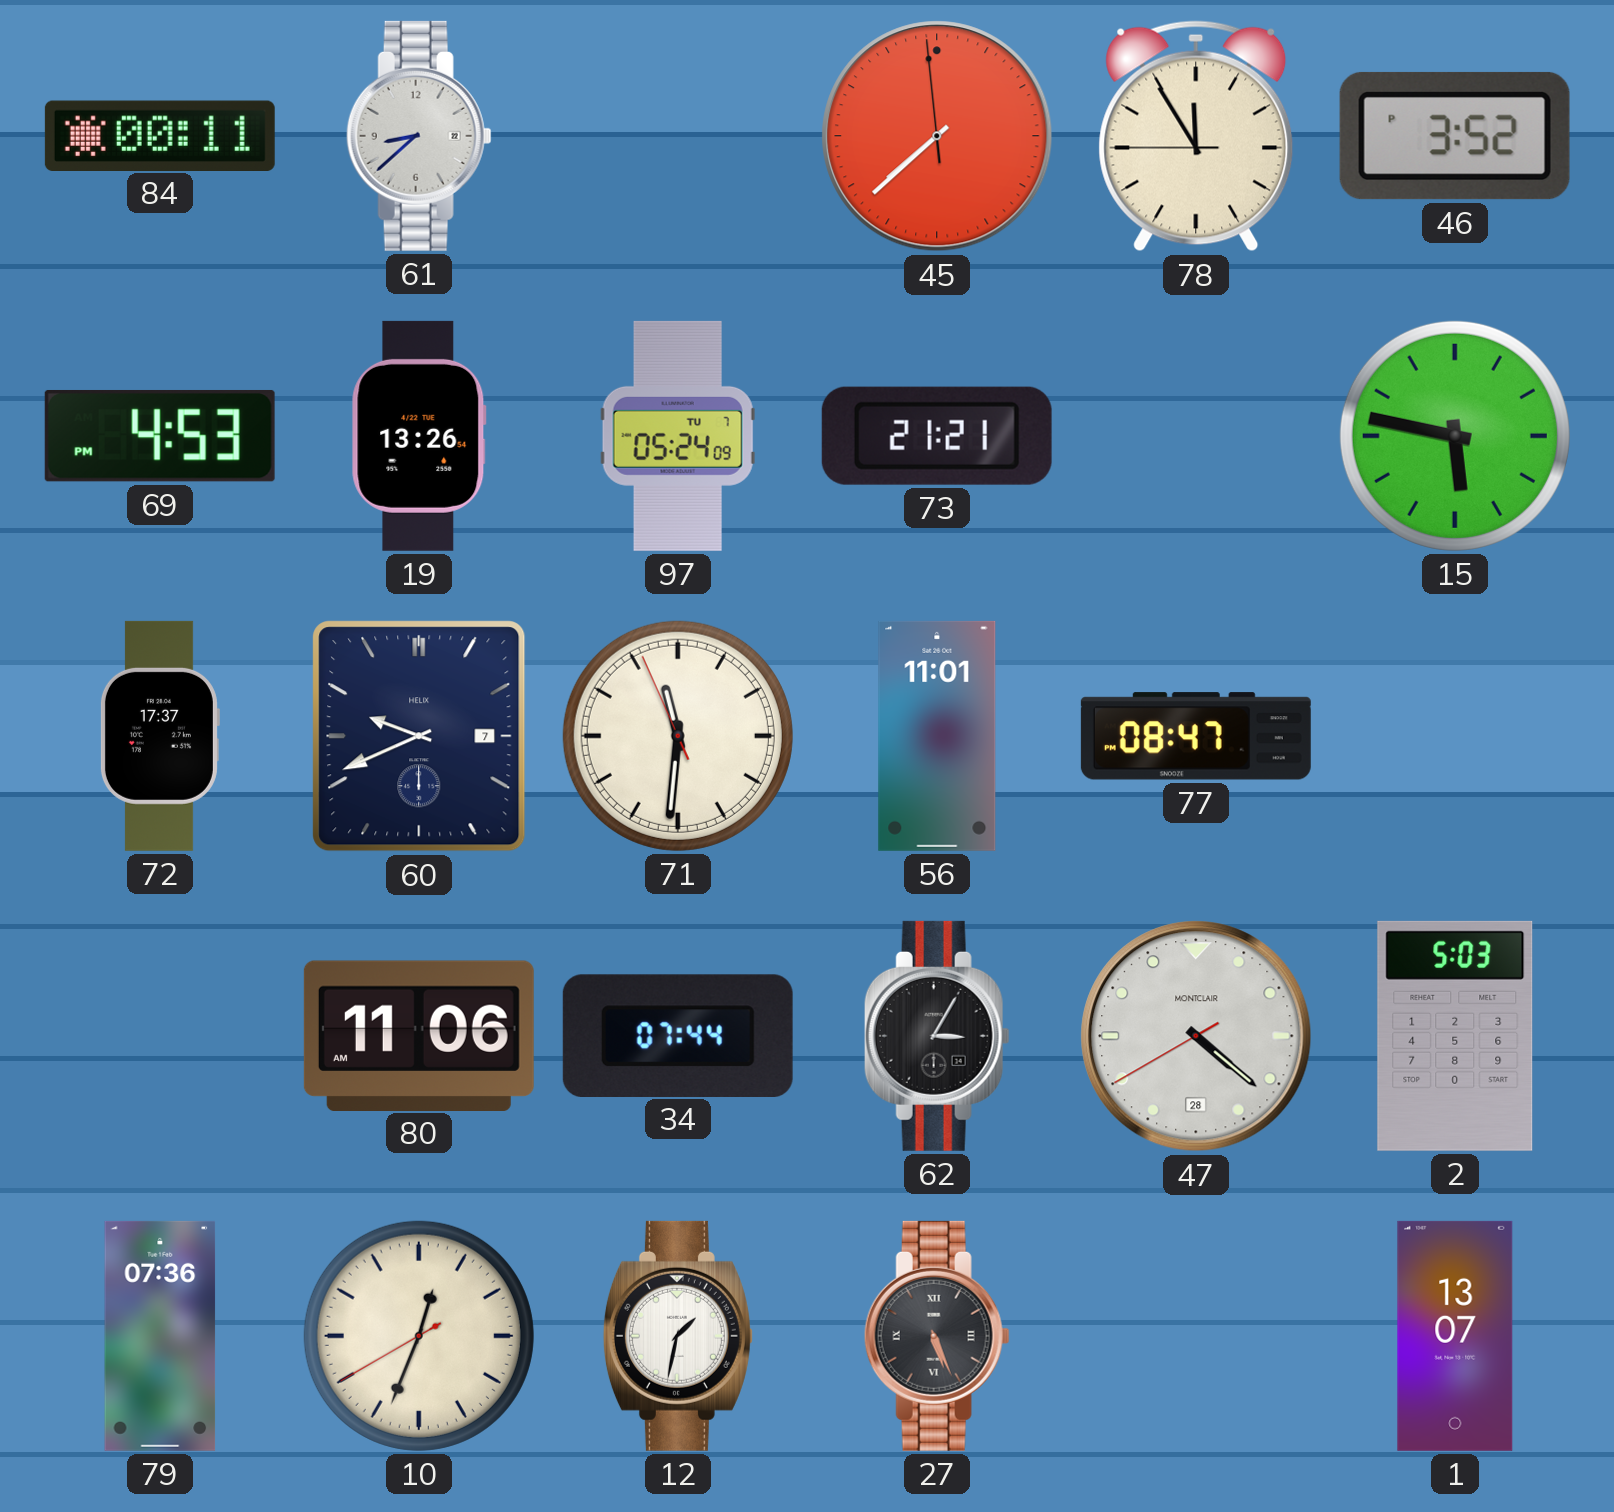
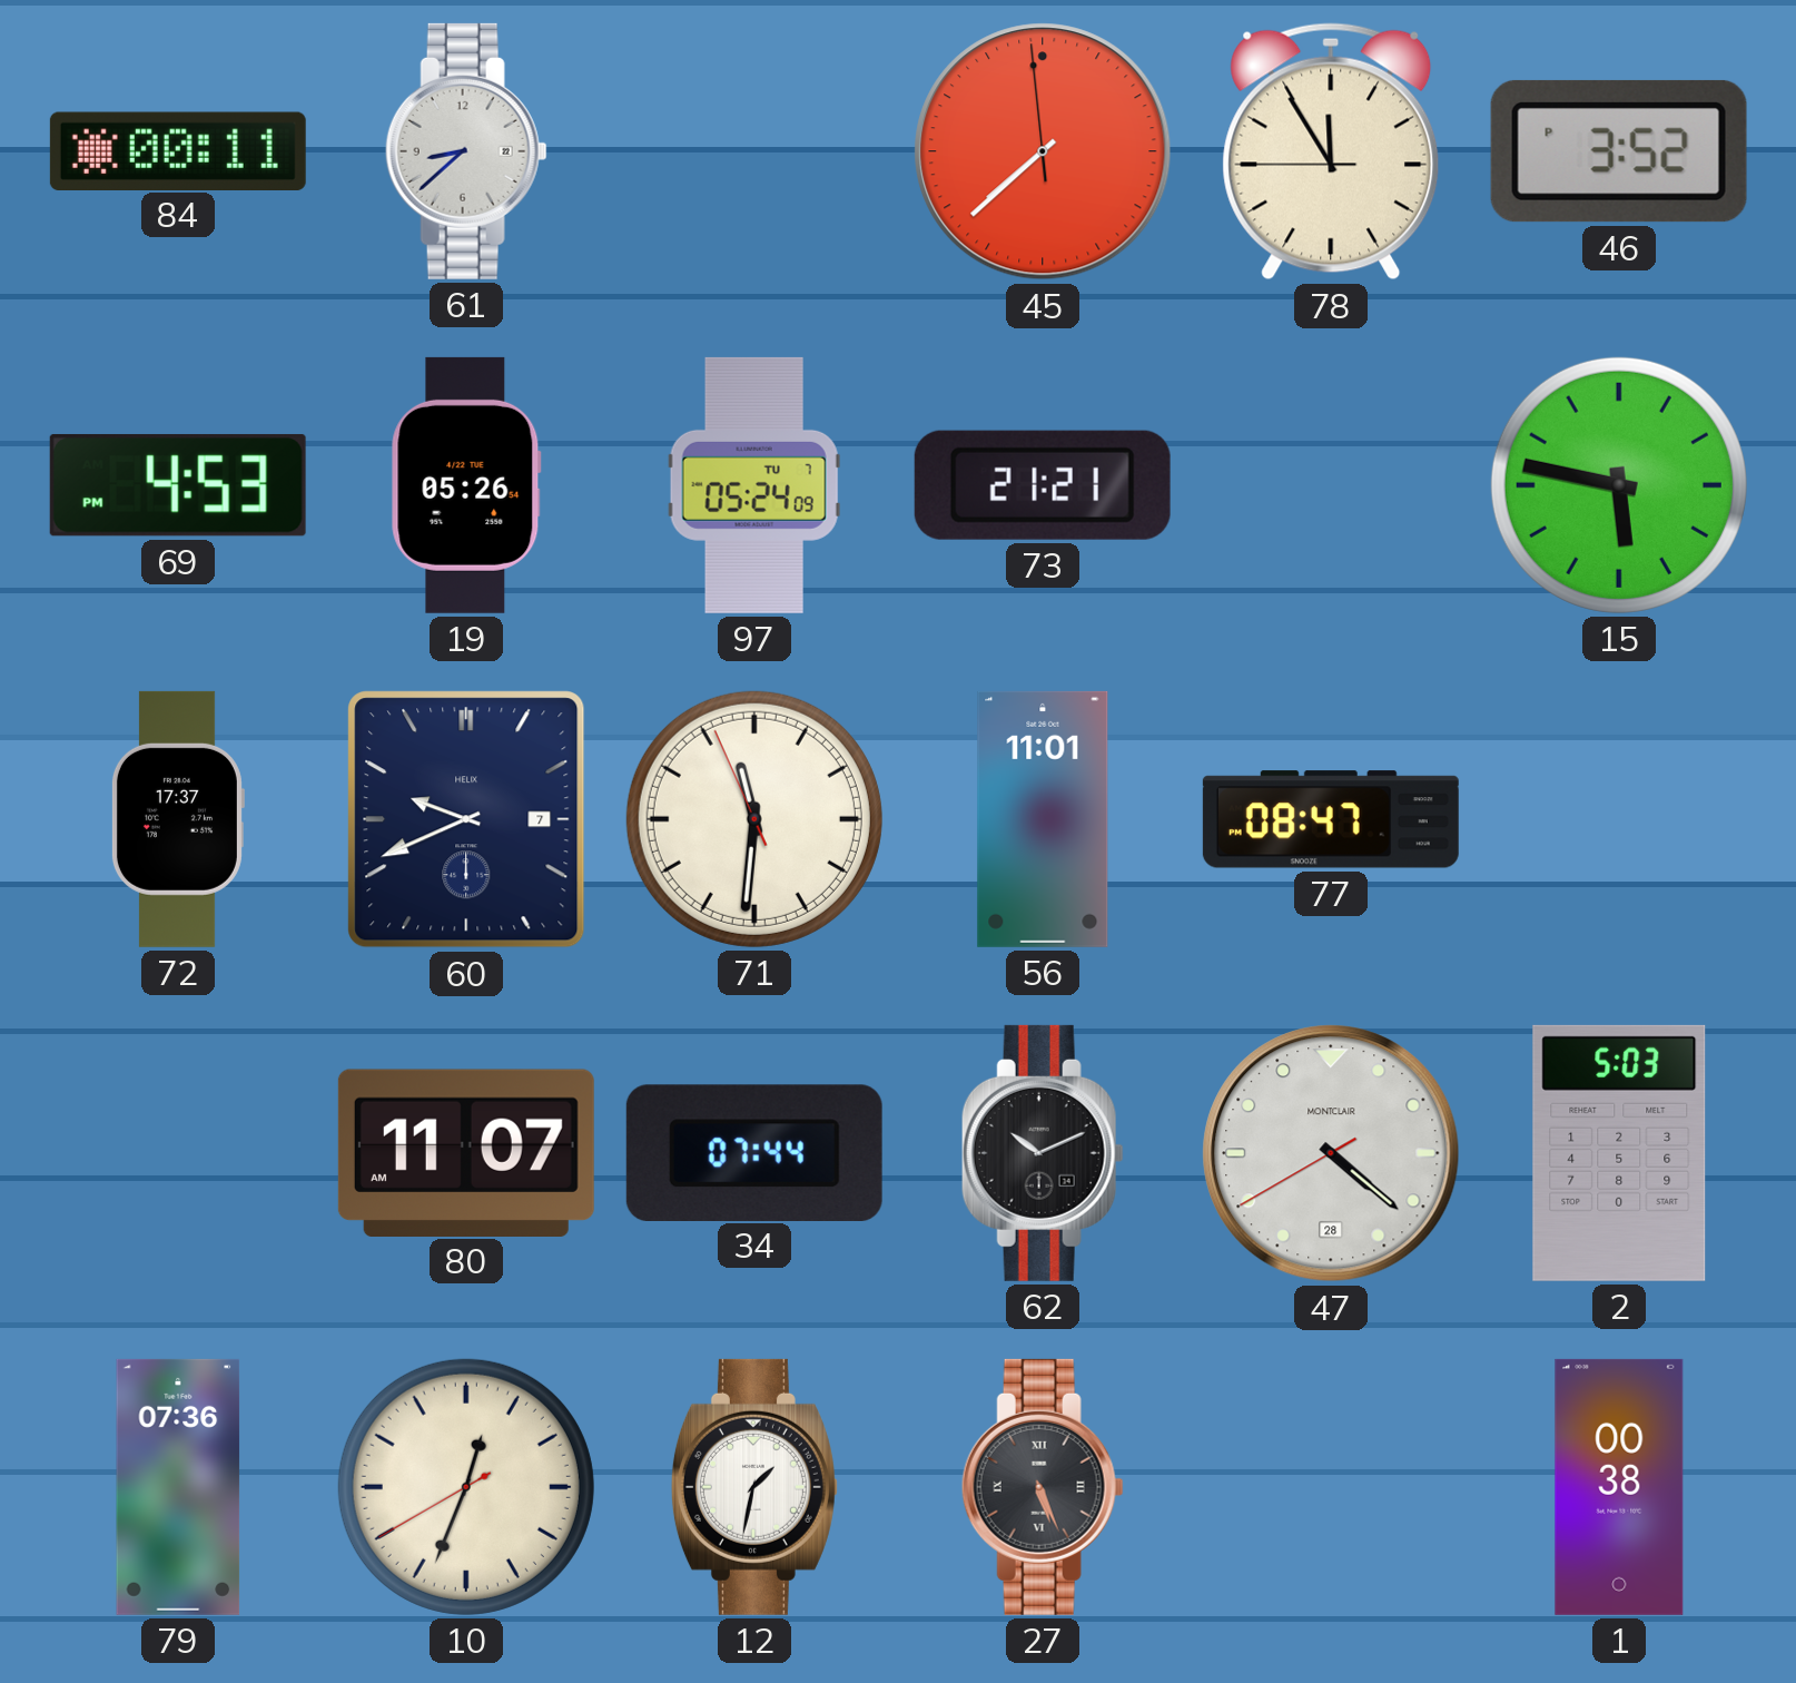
19: 13:26 -> 05:26
80: 11:06 -> 11:07
62: 3:05 -> 10:11
1: 13:07 -> 00:38
